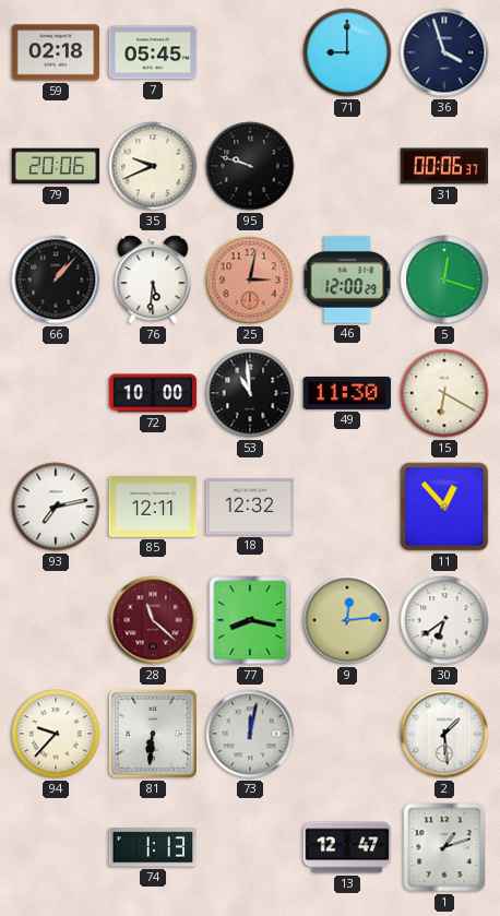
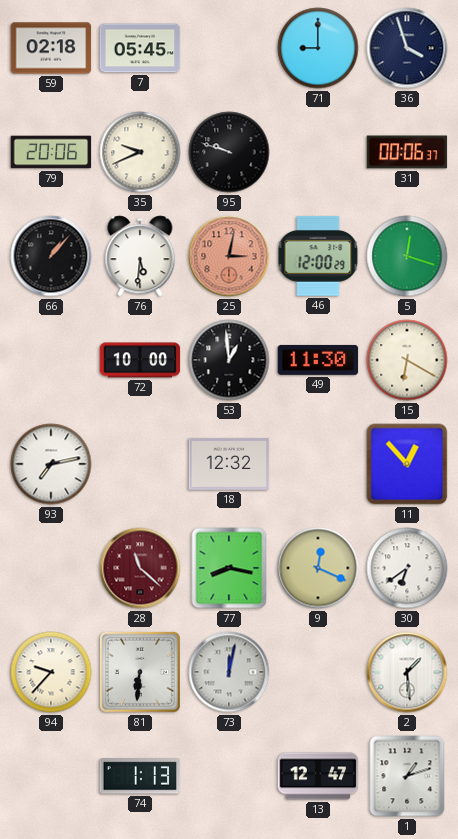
53: 10:59 -> 12:59
85: 12:11 -> none
9: 12:14 -> 12:19
